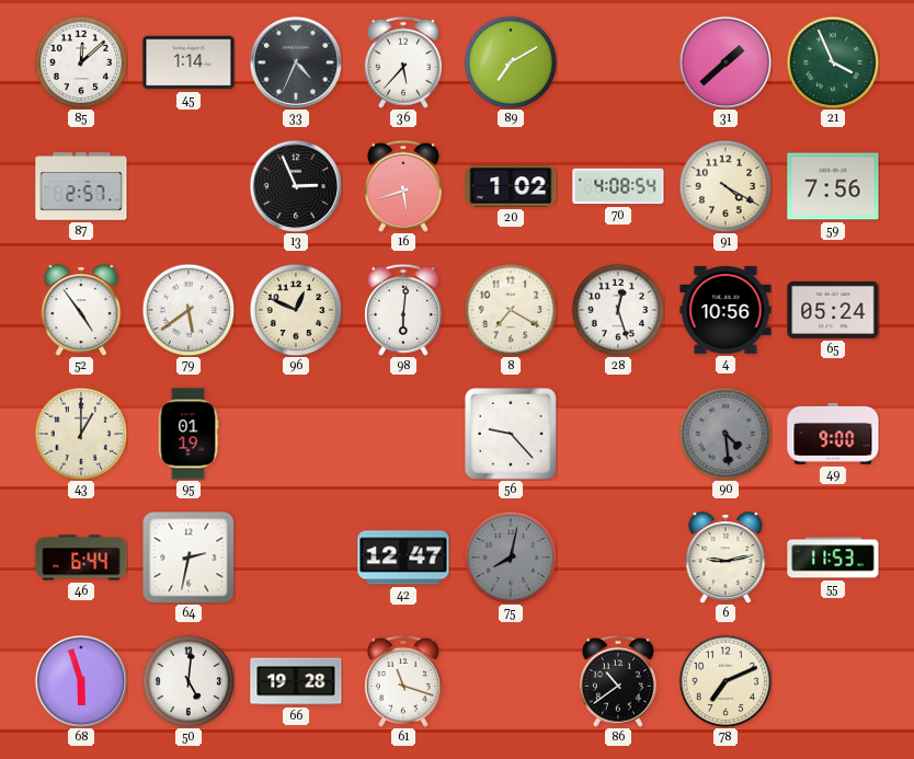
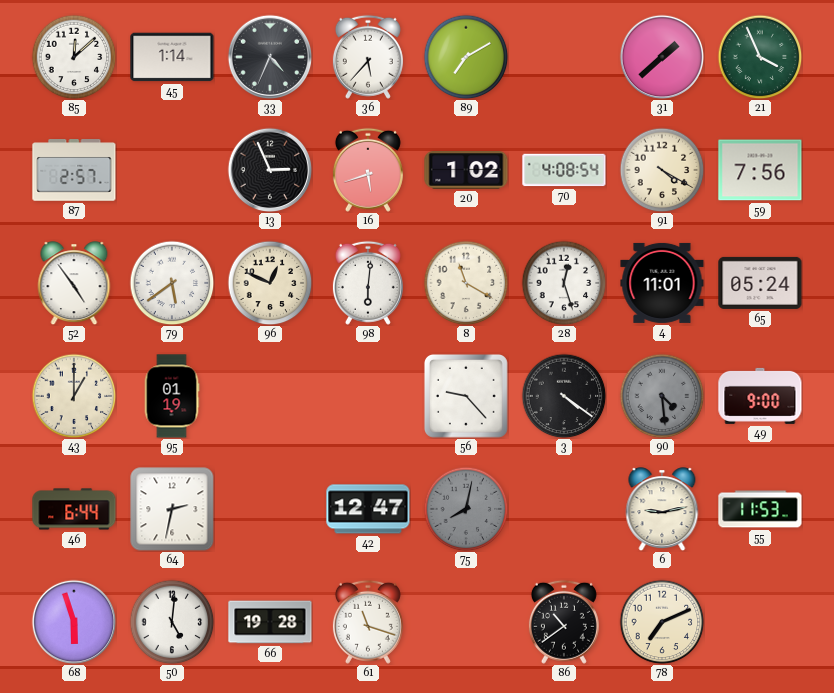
8: 7:20 -> 11:20
4: 10:56 -> 11:01
3: none -> 4:21
